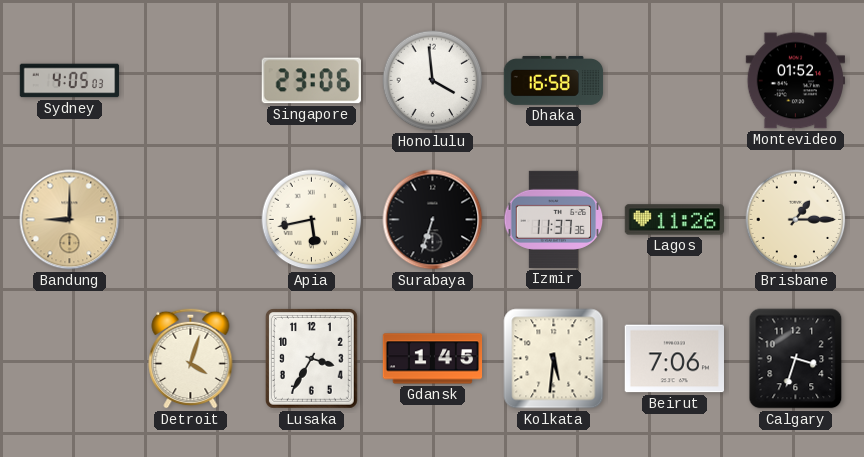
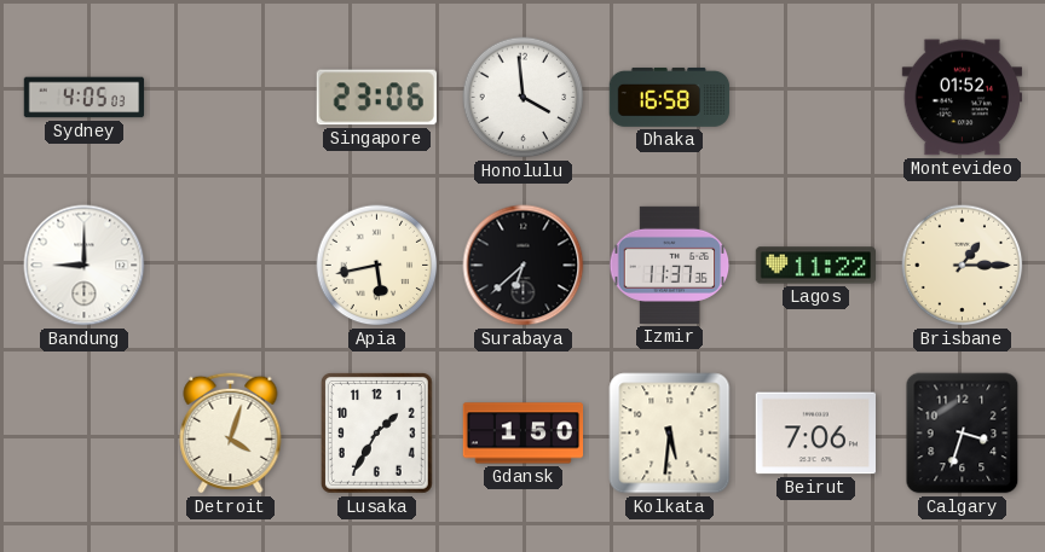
Bandung dial: champagne -> white
Surabaya: 6:33 -> 6:38
Lagos: 11:26 -> 11:22
Lusaka: 3:35 -> 1:35
Gdansk: 1:45 -> 1:50
